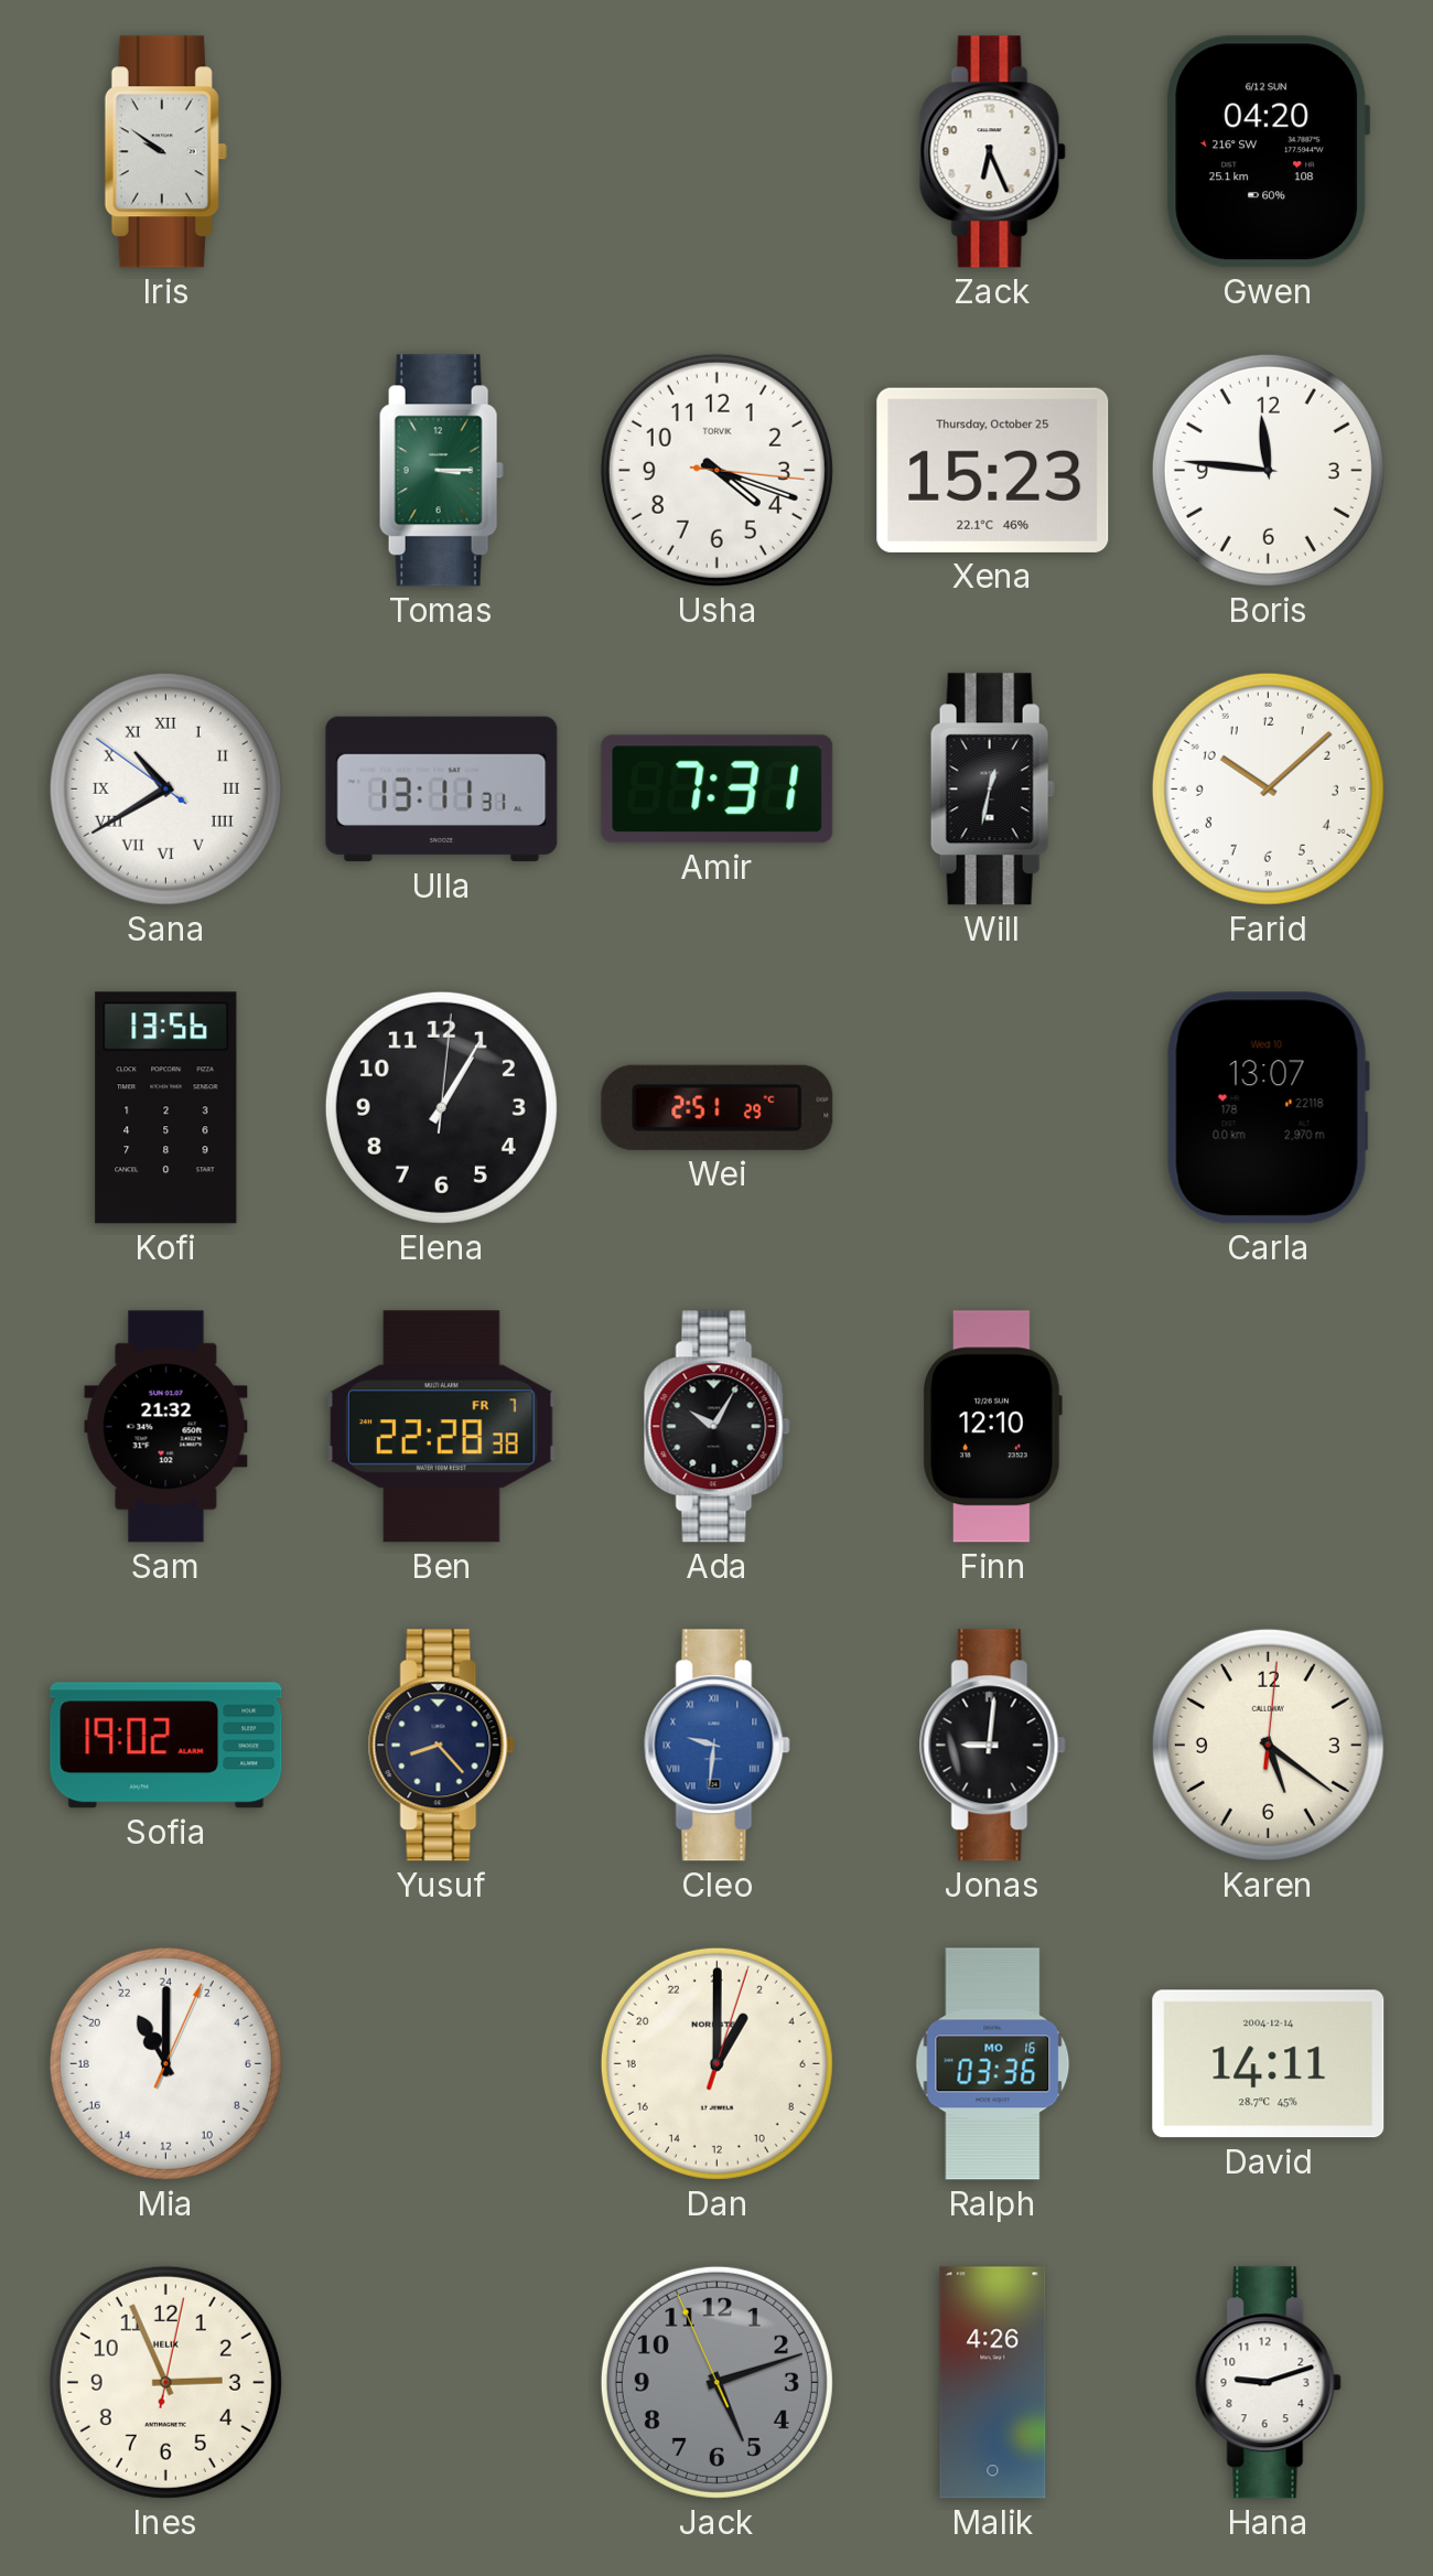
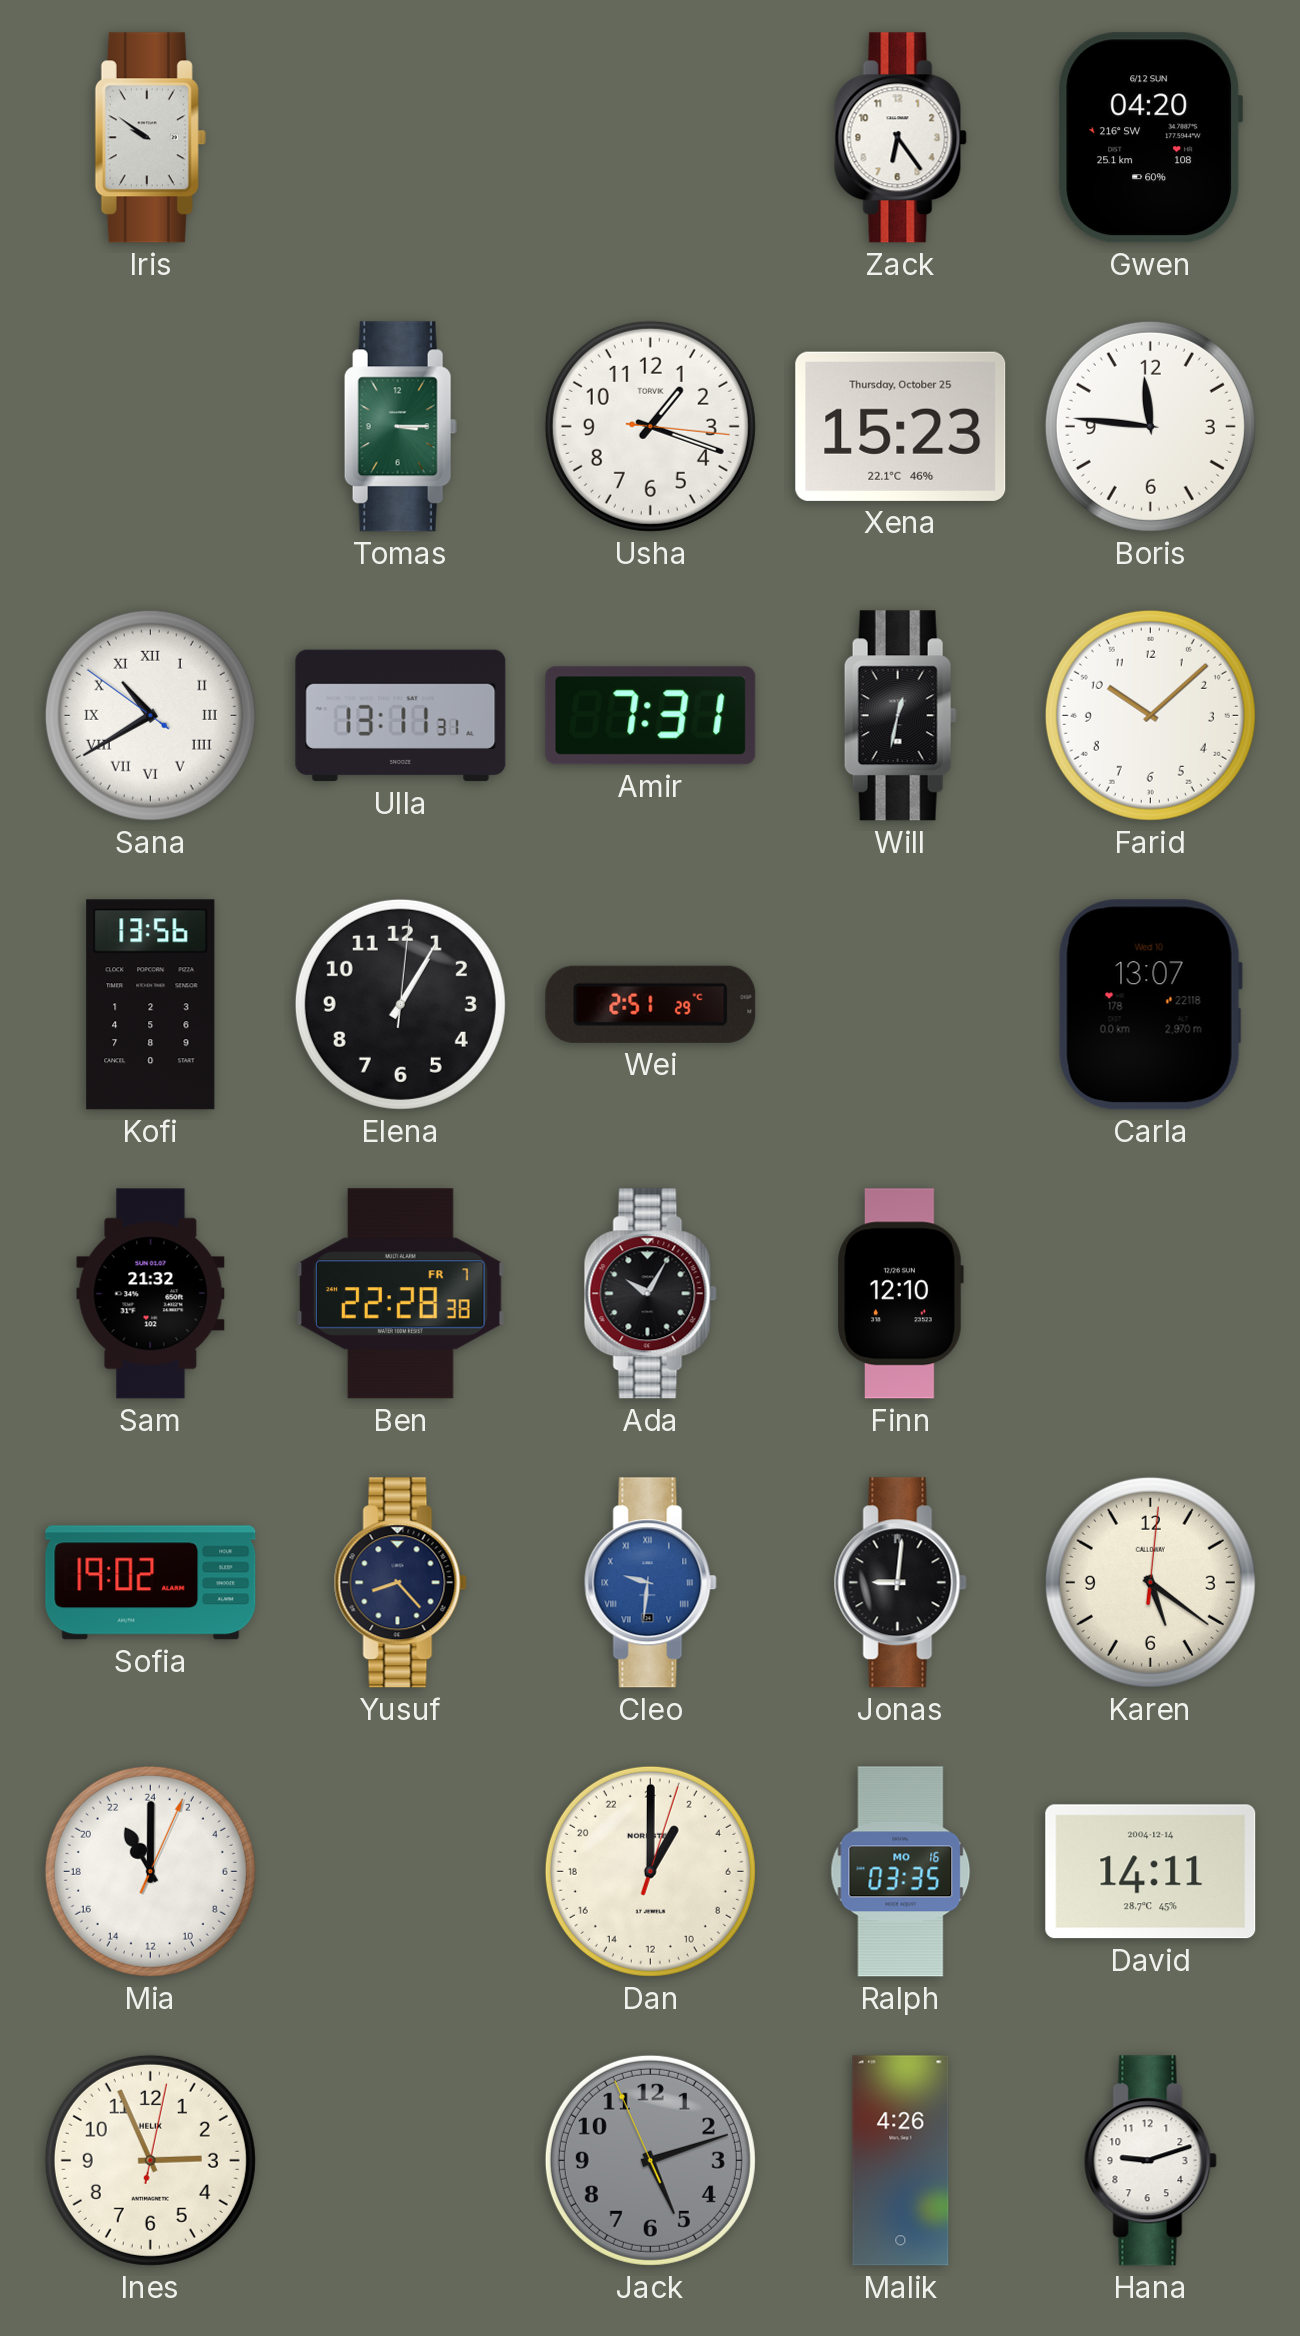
Zack: 6:26 -> 6:24
Usha: 4:18 -> 1:18
Ralph: 03:36 -> 03:35
